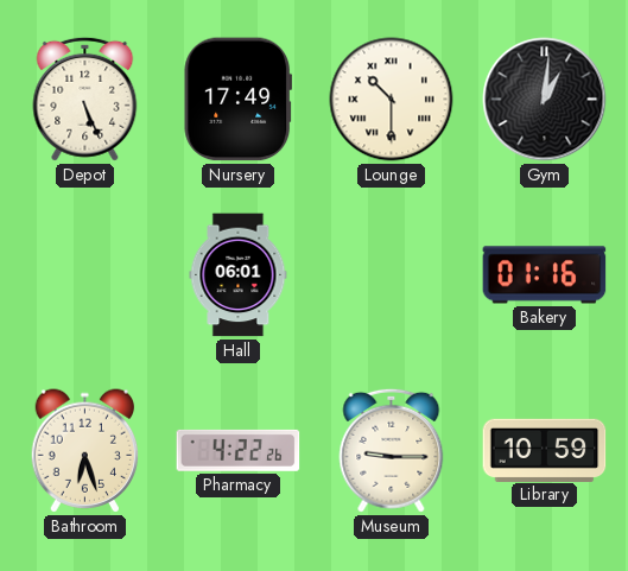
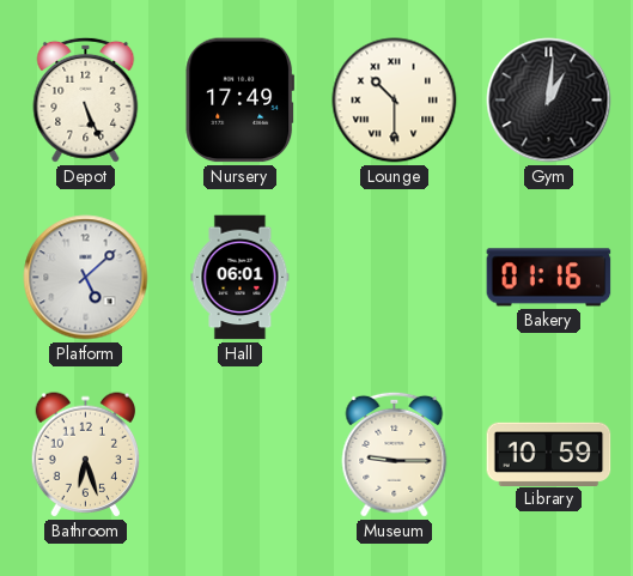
Platform: none -> 5:08
Pharmacy: 4:22 -> none
